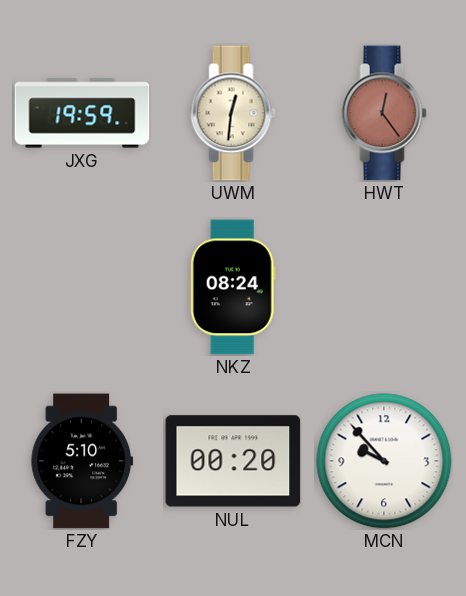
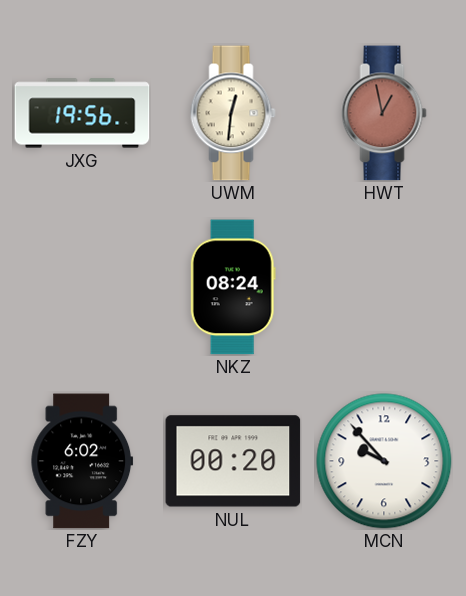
JXG: 19:59 -> 19:56
HWT: 12:24 -> 12:58
FZY: 5:10 -> 6:02
